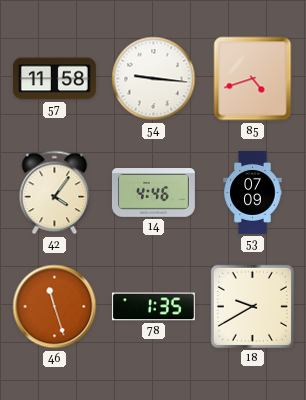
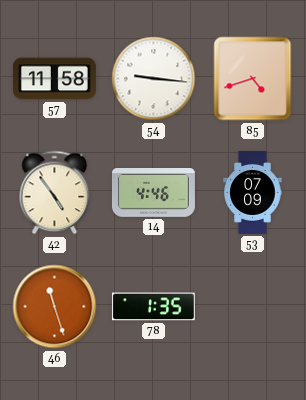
42: 4:06 -> 4:54
18: 9:40 -> none
